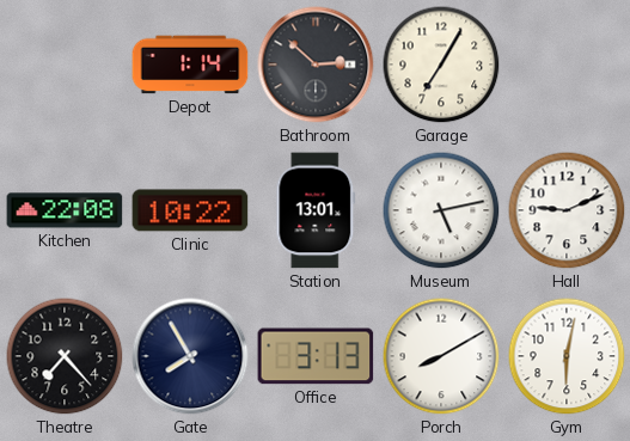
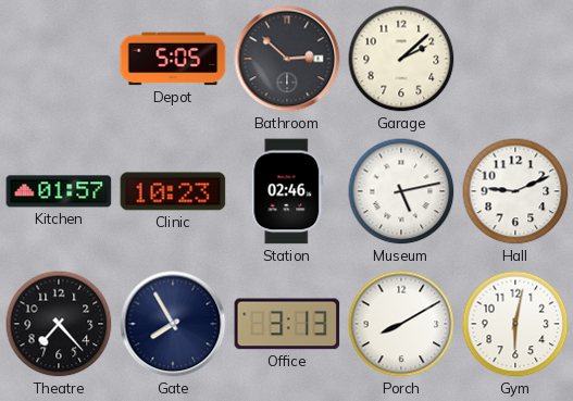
Depot: 1:14 -> 5:05
Garage: 7:05 -> 2:08
Kitchen: 22:08 -> 01:57
Clinic: 10:22 -> 10:23
Station: 13:01 -> 02:46
